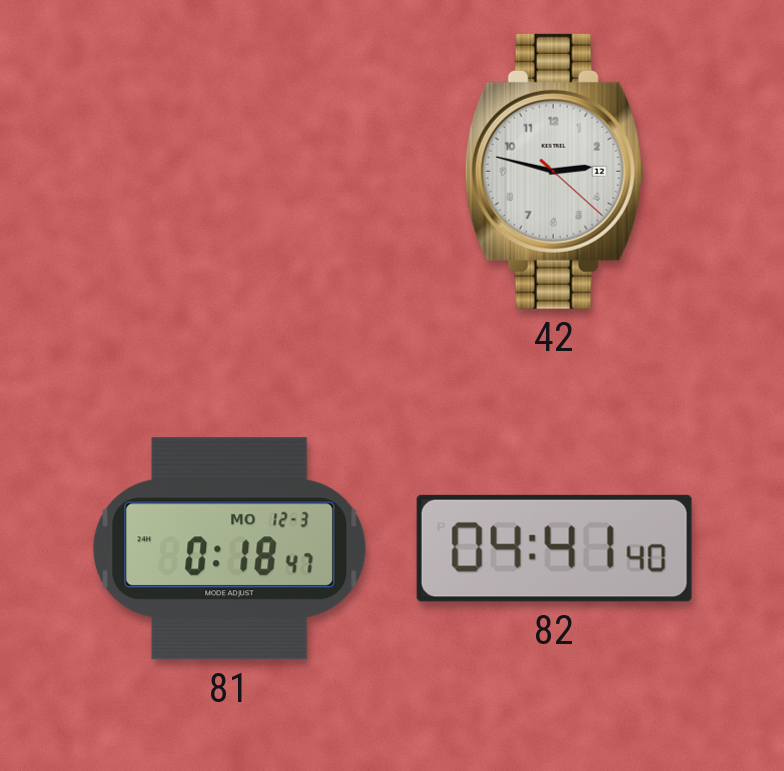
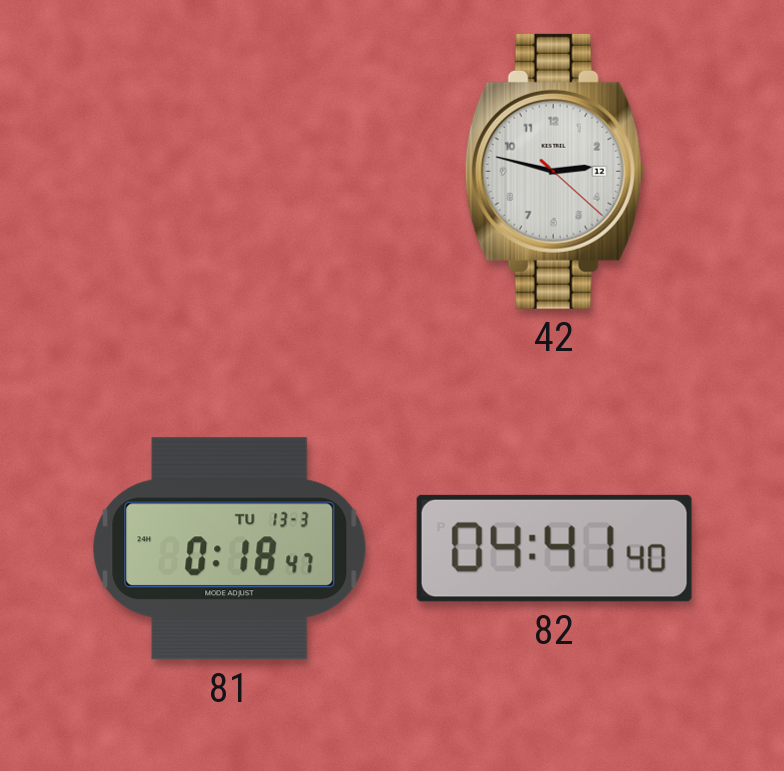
81 date: MO 12-3 -> TU 13-3
